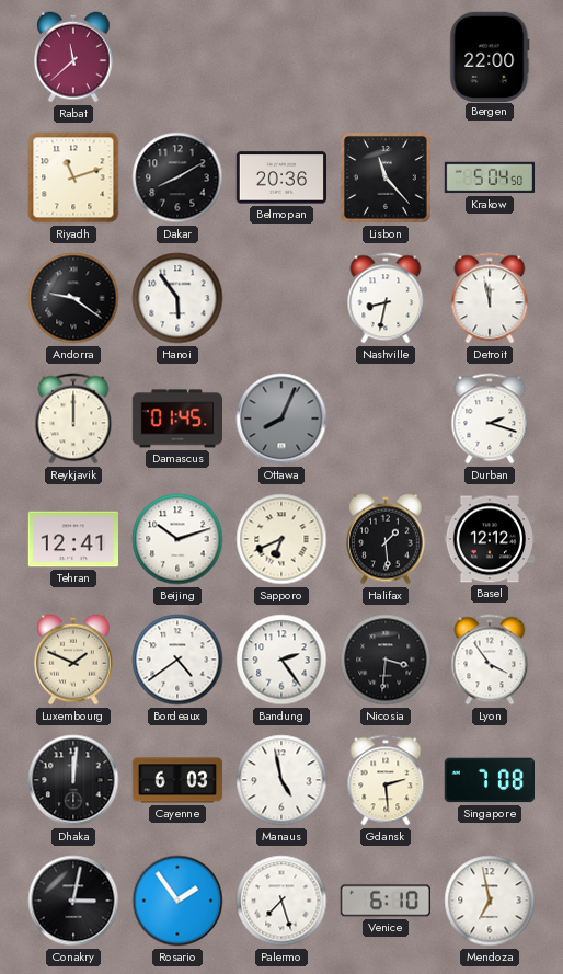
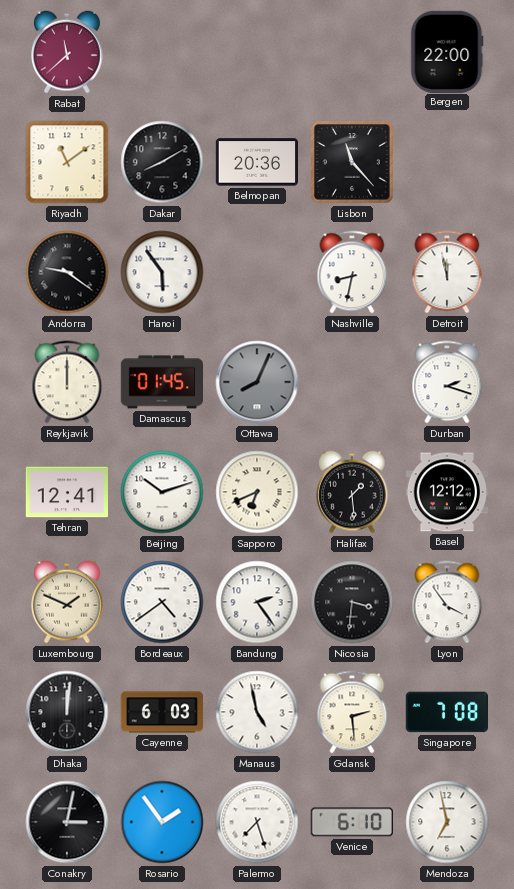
Riyadh: 11:12 -> 11:09
Krakow: 5:04 -> none
